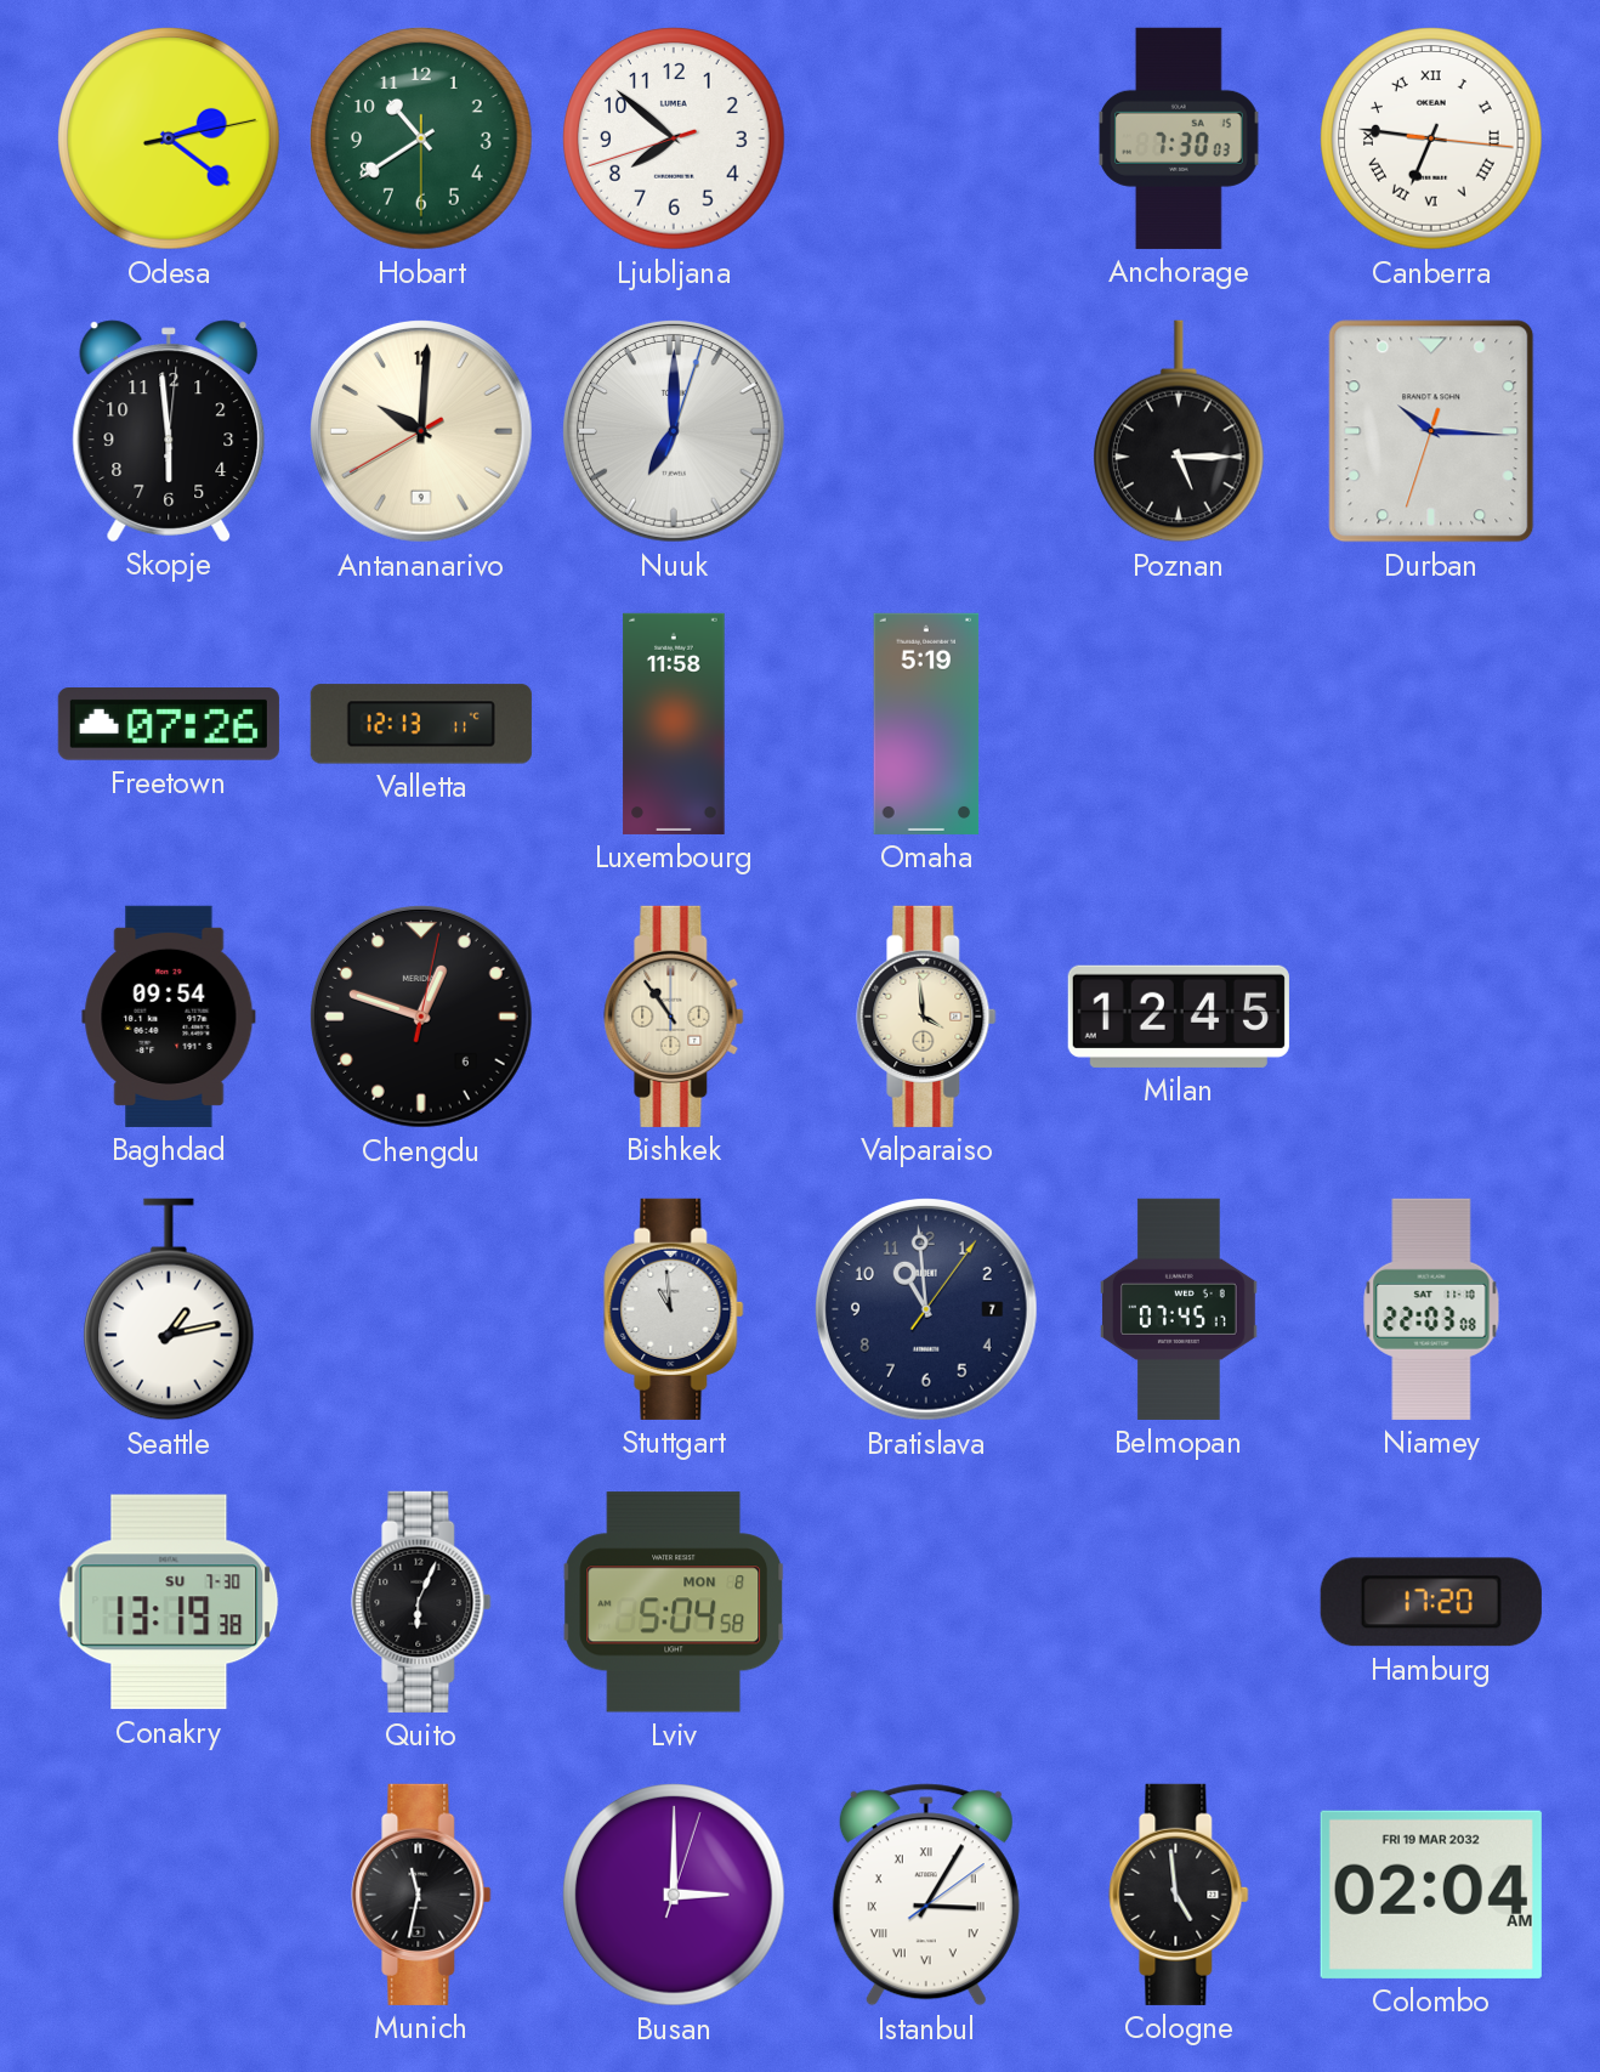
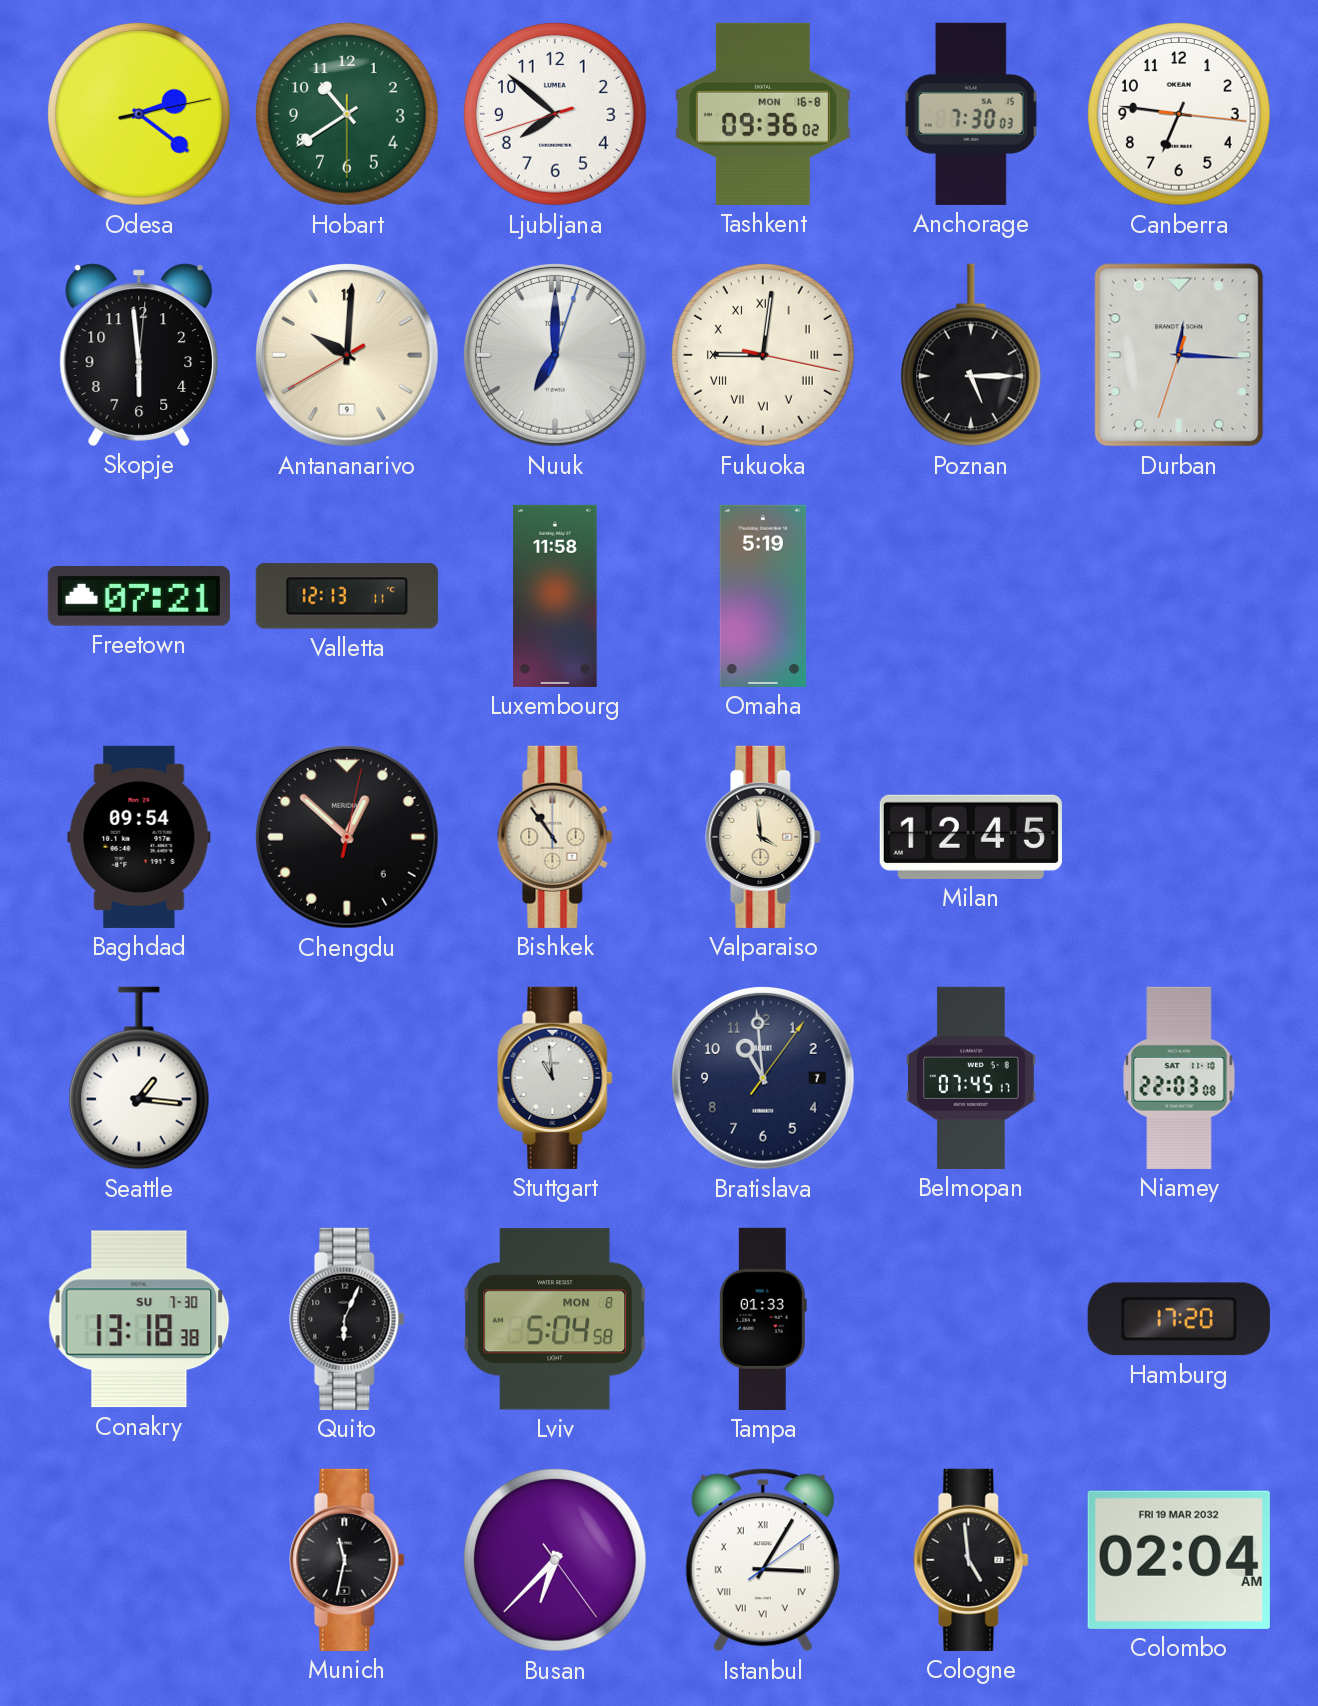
Tashkent: none -> 09:36
Canberra numerals: Roman -> Arabic
Fukuoka: none -> 9:01
Durban: 10:15 -> 12:15
Freetown: 07:26 -> 07:21
Chengdu: 12:48 -> 12:52
Seattle: 1:13 -> 1:16
Conakry: 13:19 -> 13:18
Tampa: none -> 01:33
Busan: 3:00 -> 6:37
